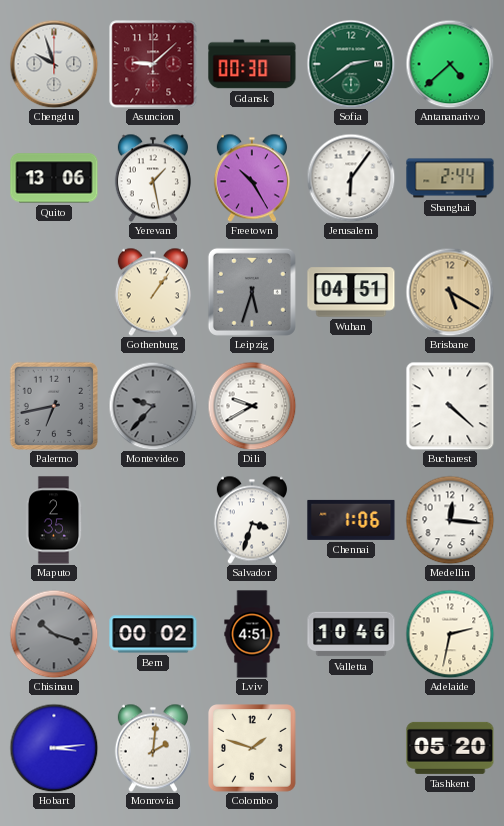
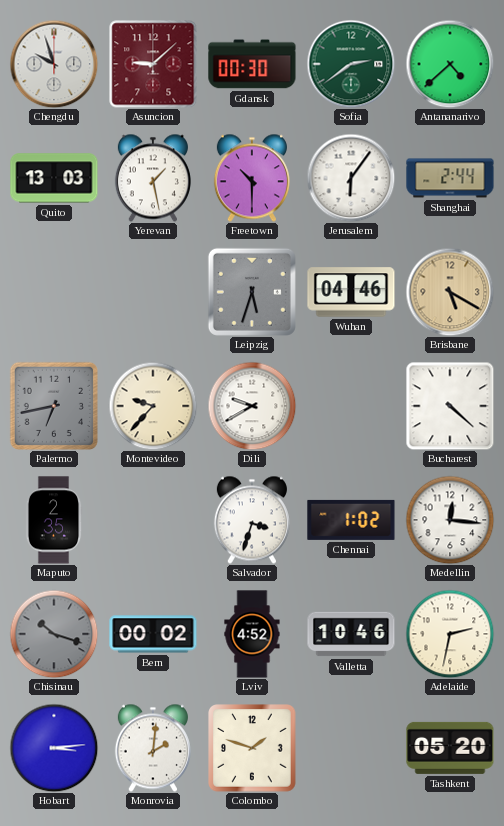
Quito: 13:06 -> 13:03
Freetown: 10:25 -> 10:30
Gothenburg: 1:06 -> none
Wuhan: 04:51 -> 04:46
Montevideo dial: grey -> cream
Chennai: 1:06 -> 1:02
Lviv: 4:51 -> 4:52
